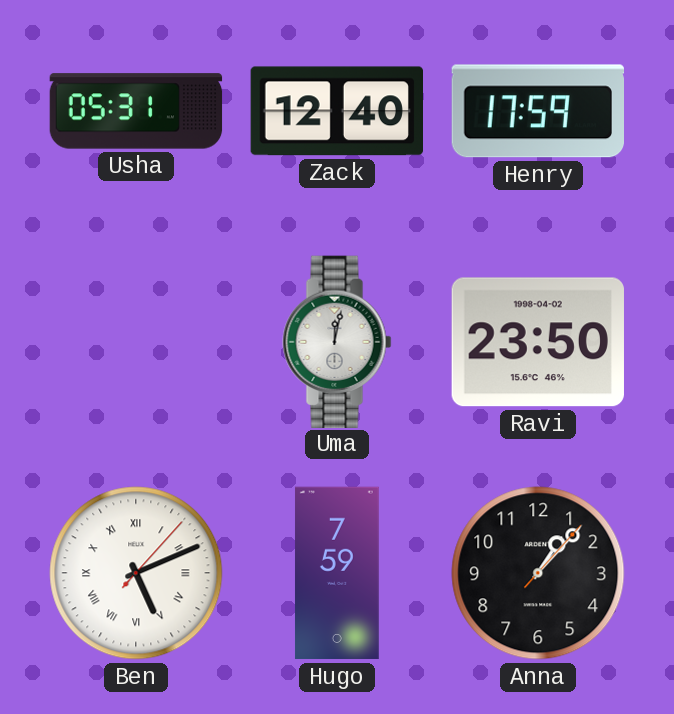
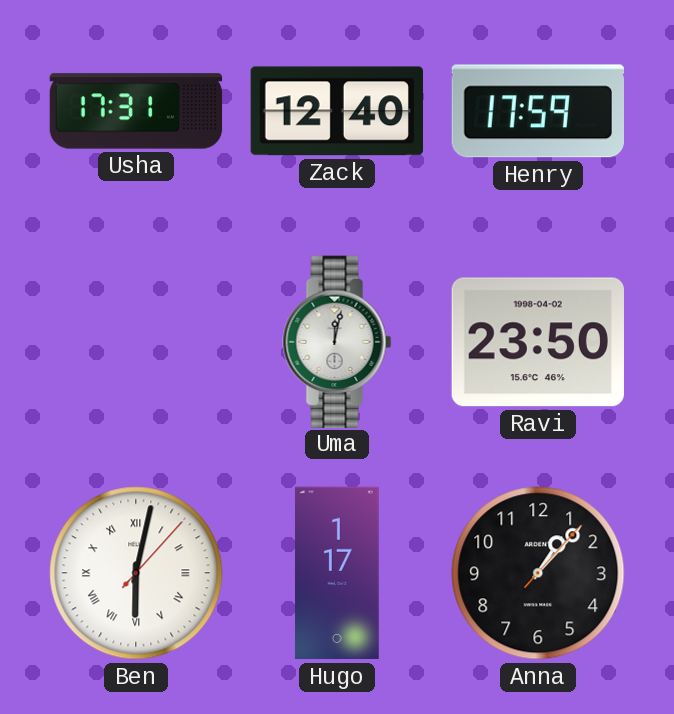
Usha: 05:31 -> 17:31
Ben: 5:11 -> 6:02
Hugo: 7:59 -> 1:17
